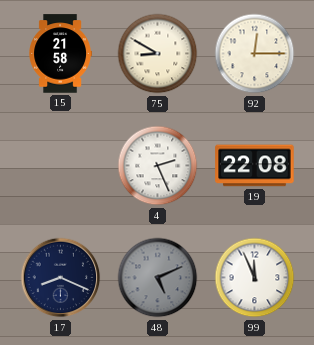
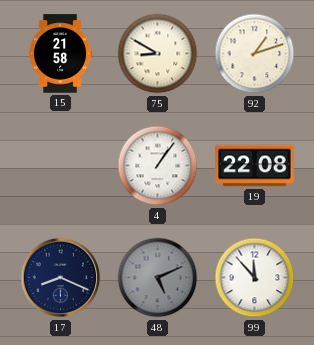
92: 12:15 -> 1:12
4: 2:26 -> 1:06
99: 11:56 -> 11:53
